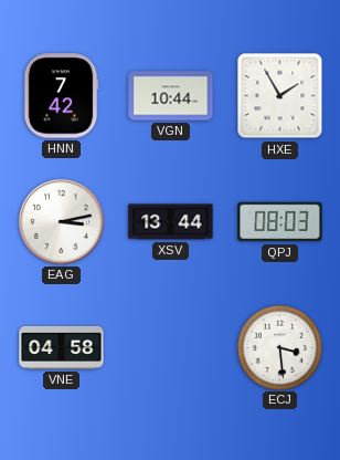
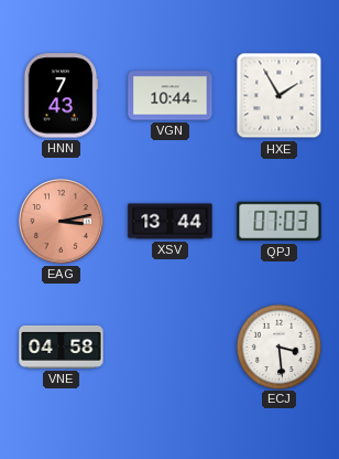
HNN: 7:42 -> 7:43
EAG dial: white -> salmon
QPJ: 08:03 -> 07:03
